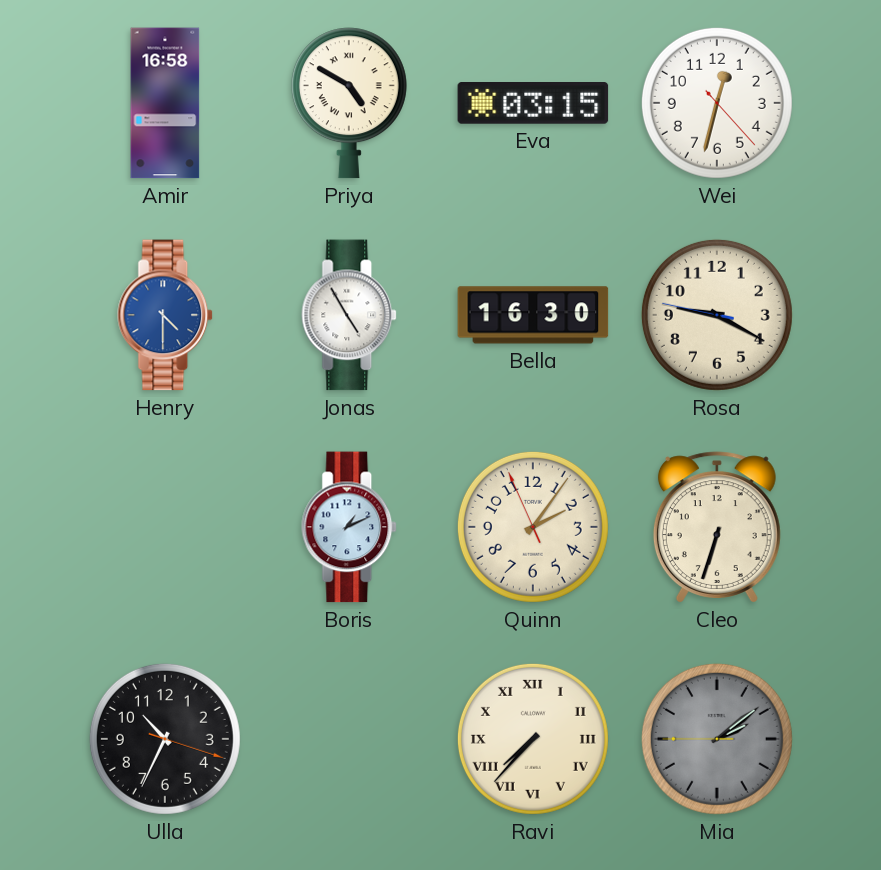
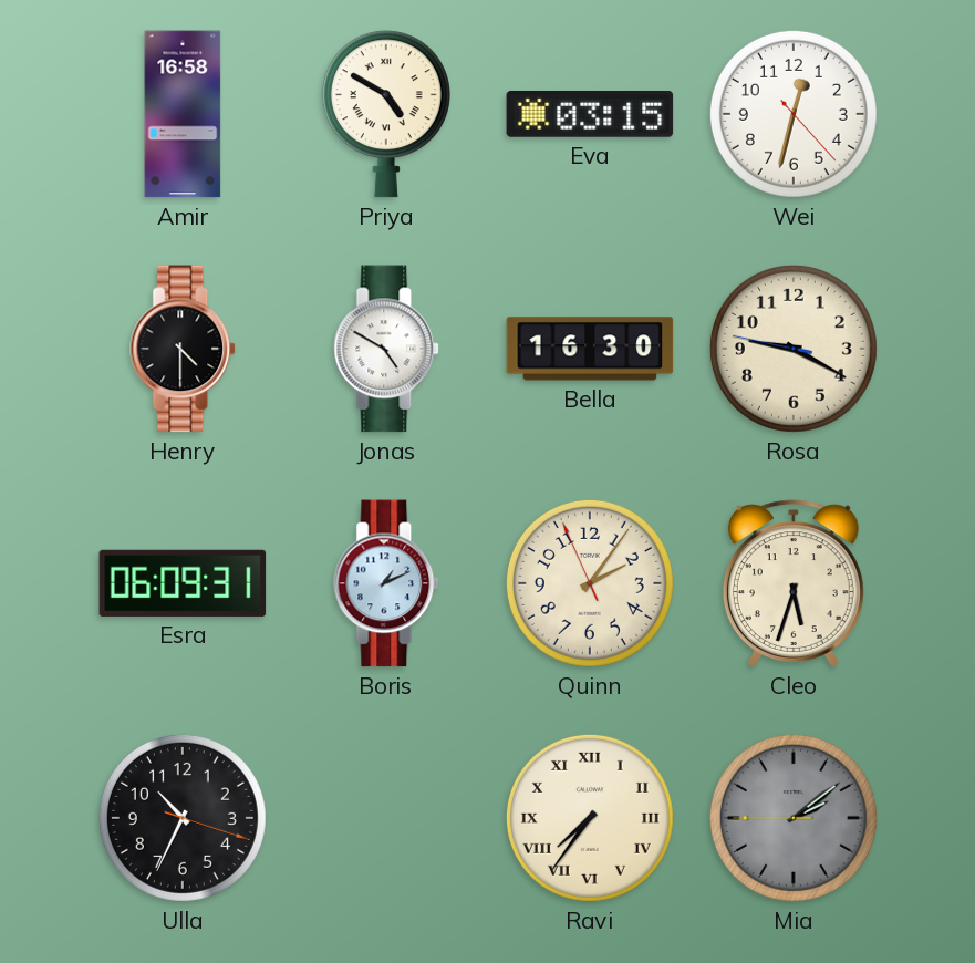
Henry dial: blue -> black
Jonas: 4:55 -> 4:50
Esra: none -> 06:09
Cleo: 6:33 -> 5:33
Ravi: 7:37 -> 7:36
